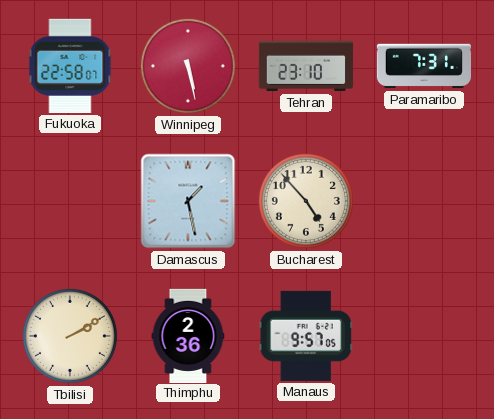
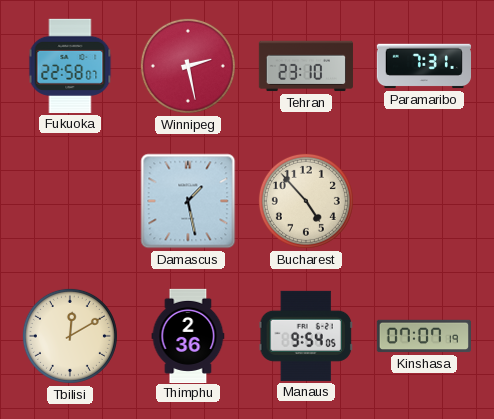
Winnipeg: 5:28 -> 2:28
Tbilisi: 2:10 -> 12:10
Manaus: 9:57 -> 9:54
Kinshasa: none -> 07:07
